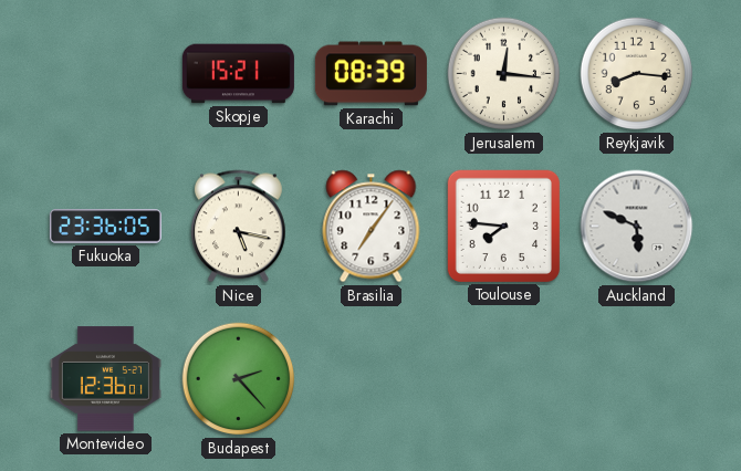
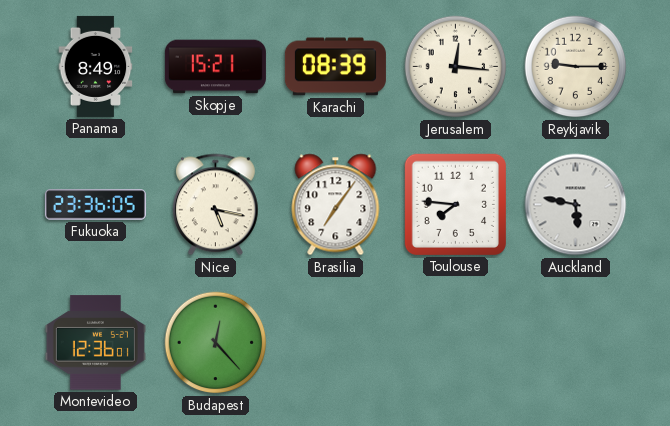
Panama: none -> 8:49
Reykjavik: 8:16 -> 9:15
Auckland: 5:49 -> 5:47
Budapest: 2:23 -> 12:23
